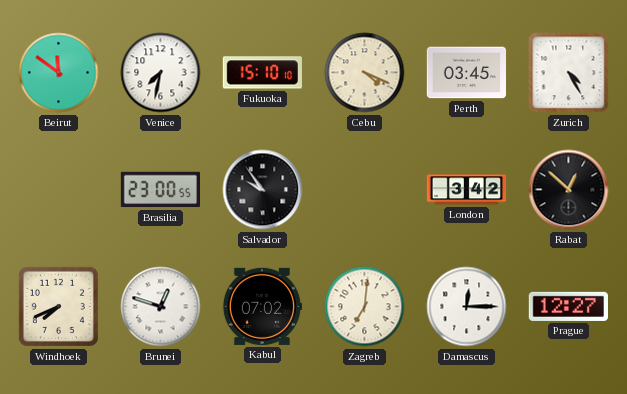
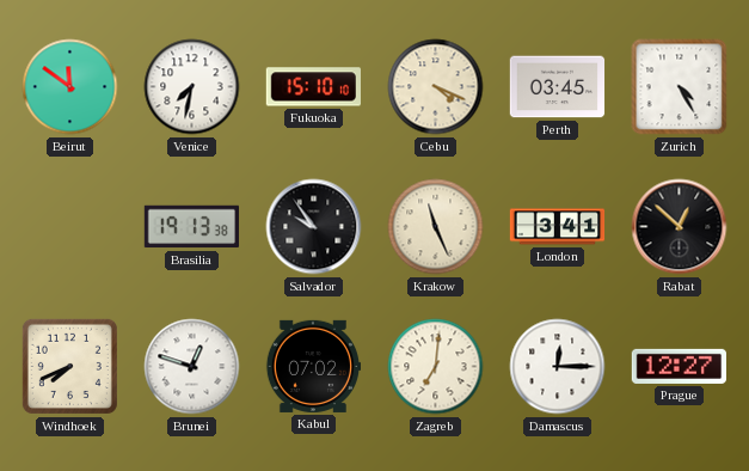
Brasilia: 23:00 -> 19:13
Krakow: none -> 11:26
London: 3:42 -> 3:41
